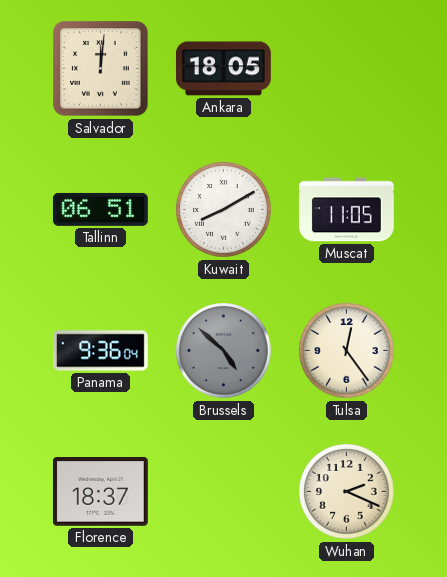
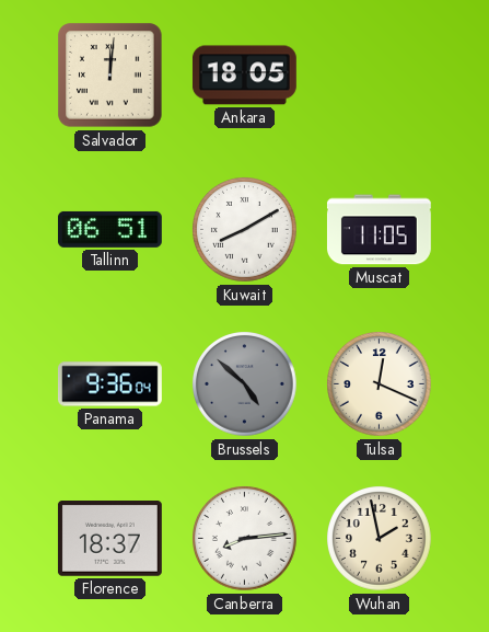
Tulsa: 12:24 -> 12:19
Canberra: none -> 8:14
Wuhan: 2:19 -> 1:58
